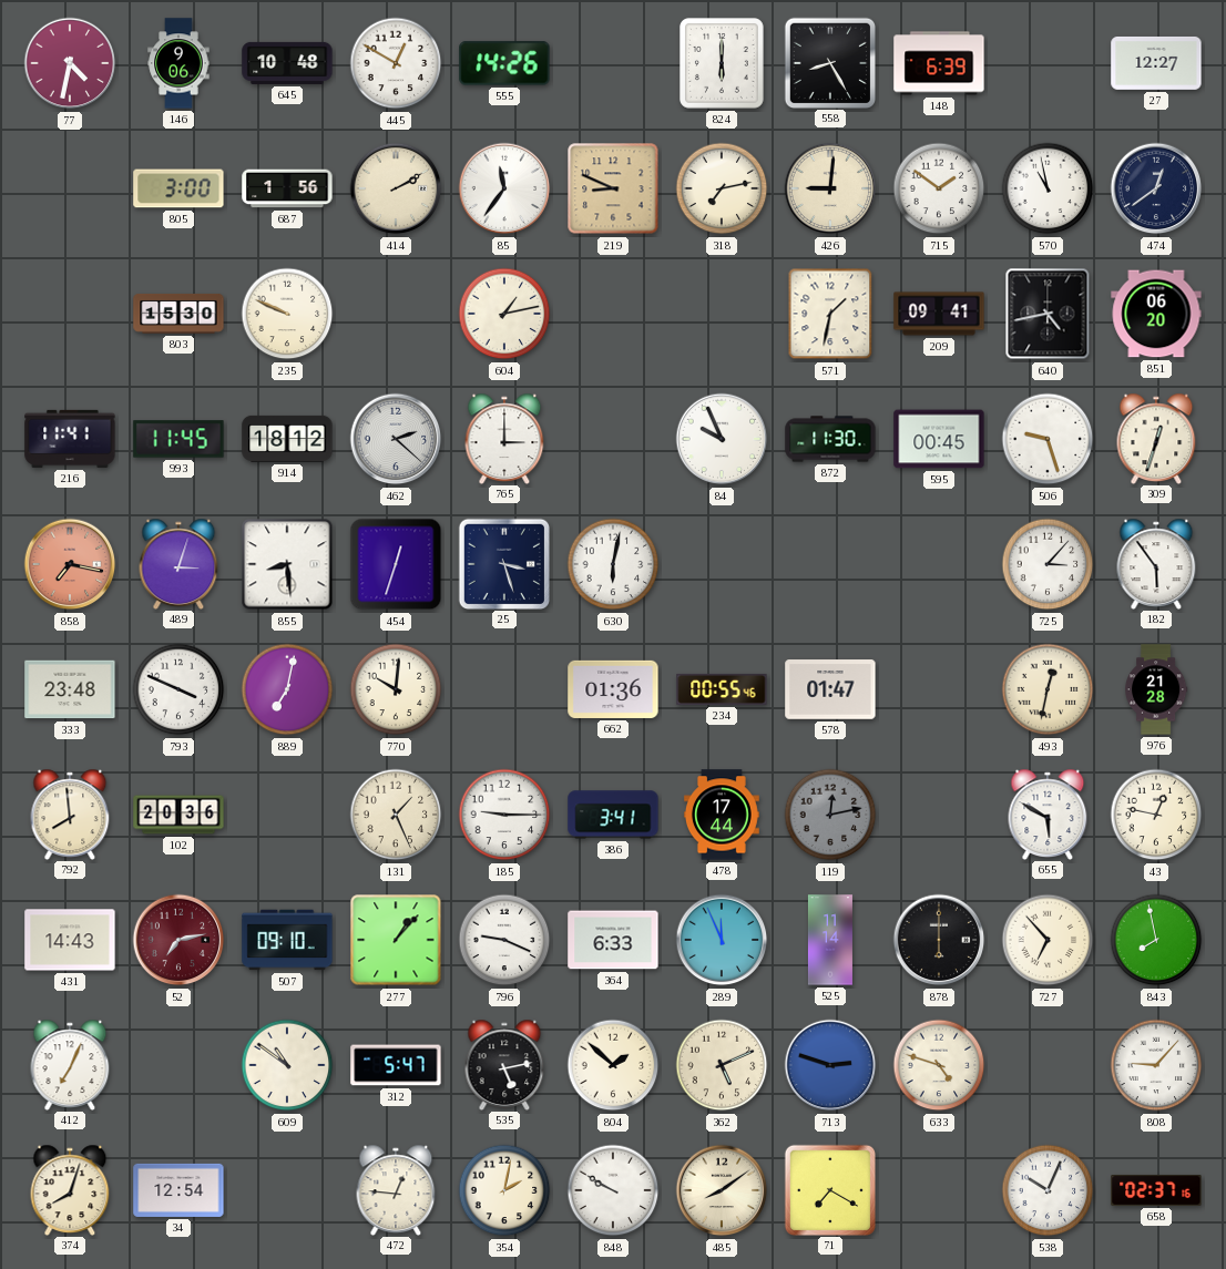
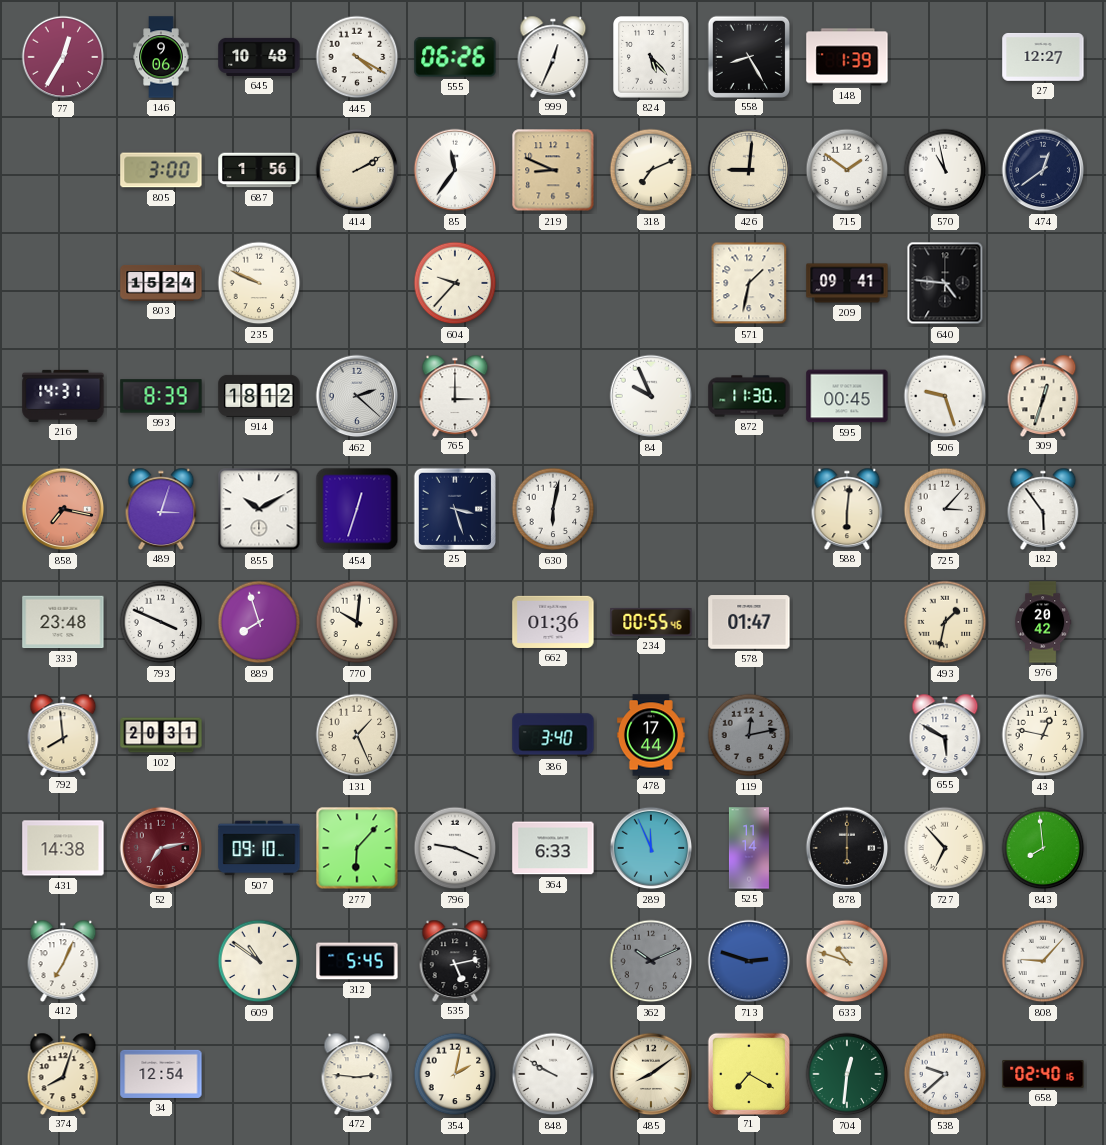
77: 4:32 -> 12:35
445: 12:50 -> 4:20
555: 14:26 -> 06:26
999: none -> 12:34
824: 6:00 -> 5:23
148: 6:39 -> 1:39
318: 7:13 -> 7:11
803: 15:30 -> 15:24
604: 1:13 -> 9:37
640: 4:43 -> 4:46
851: 06:20 -> none
216: 11:41 -> 14:31
993: 11:45 -> 8:39
855: 8:29 -> 10:10
588: none -> 6:01
889: 7:02 -> 7:57
493: 12:32 -> 1:32
976: 21:28 -> 20:42
102: 20:36 -> 20:31
185: 9:15 -> none
386: 3:41 -> 3:40
431: 14:43 -> 14:38
277: 1:07 -> 6:07
843: 7:58 -> 7:59
312: 5:47 -> 5:45
804: 1:52 -> none
362: 5:11 -> 10:11
362 dial: cream -> grey
633: 4:48 -> 10:48
472: 12:46 -> 2:46
704: none -> 12:31
538: 10:04 -> 9:38
658: 02:37 -> 02:40
